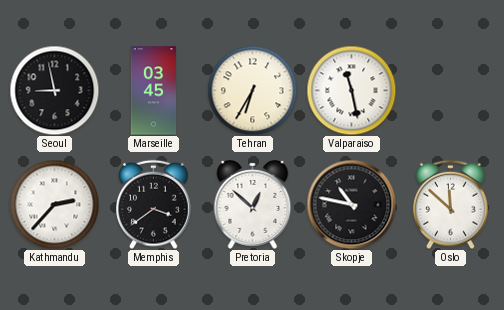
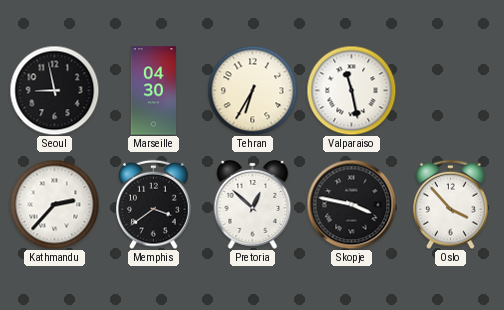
Marseille: 03:45 -> 04:30
Skopje: 10:47 -> 3:47
Oslo: 11:52 -> 3:53
